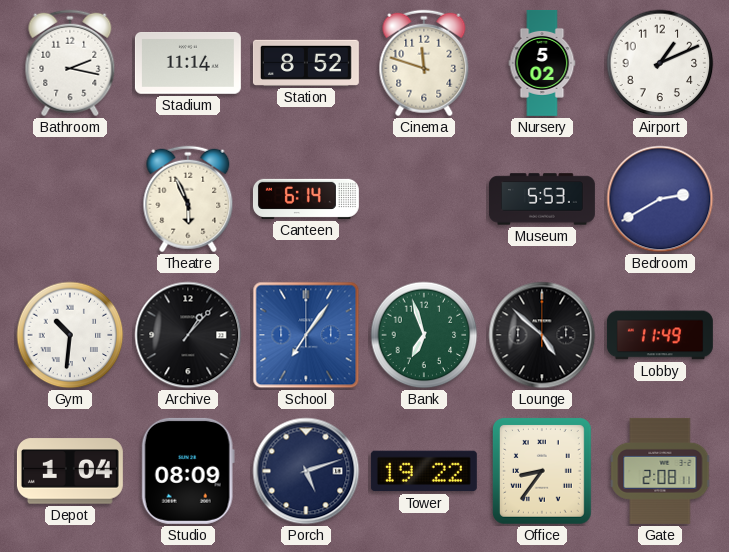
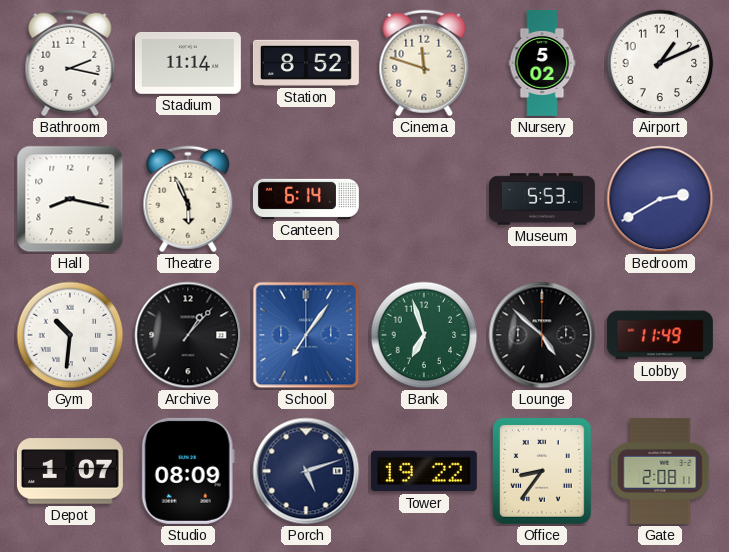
Hall: none -> 8:17
Depot: 1:04 -> 1:07
